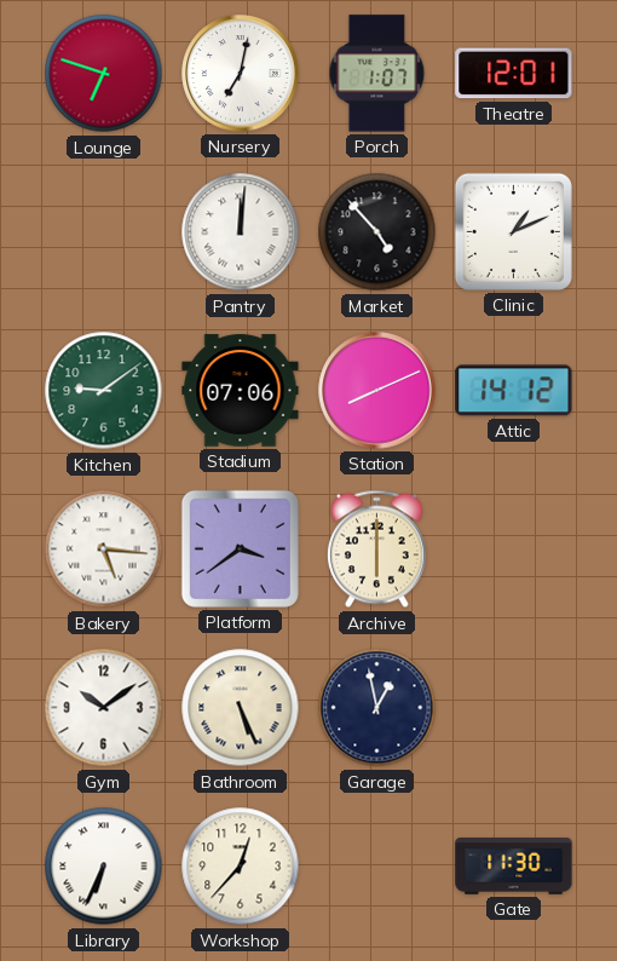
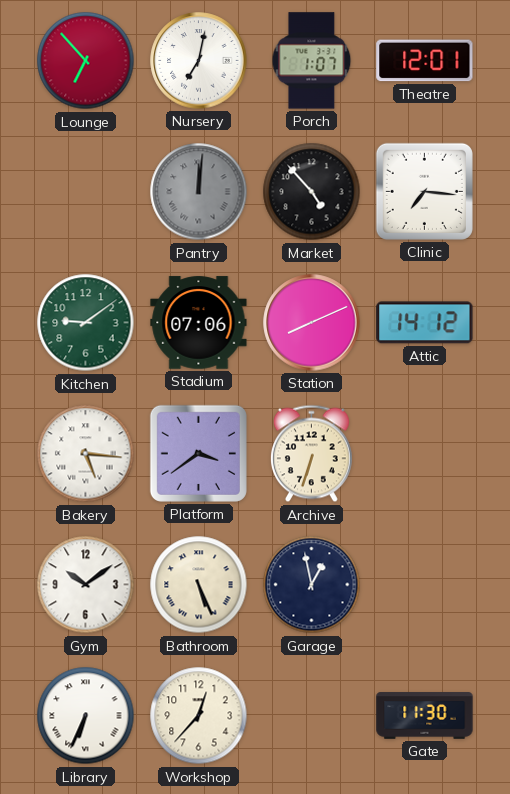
Lounge: 6:48 -> 6:53
Pantry dial: white -> grey
Clinic: 1:11 -> 7:16
Archive: 6:00 -> 6:33
